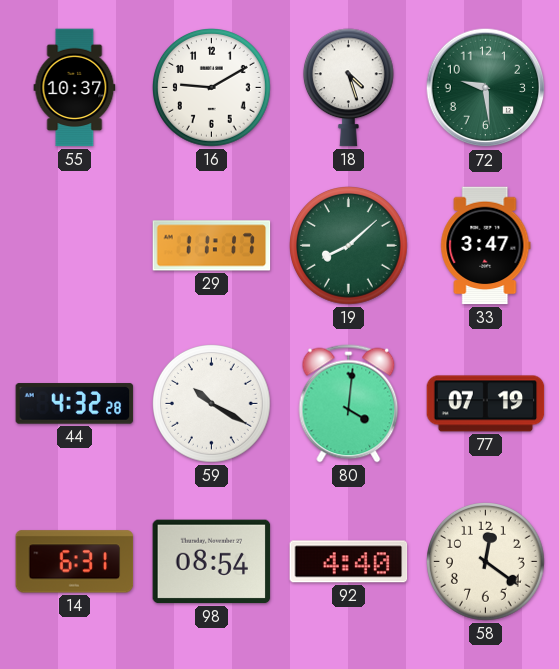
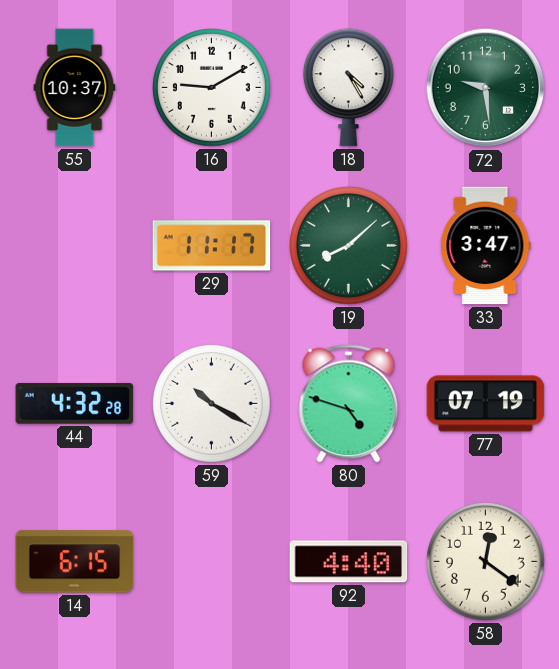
18: 4:27 -> 4:25
80: 4:01 -> 4:48
14: 6:31 -> 6:15
98: 08:54 -> none
